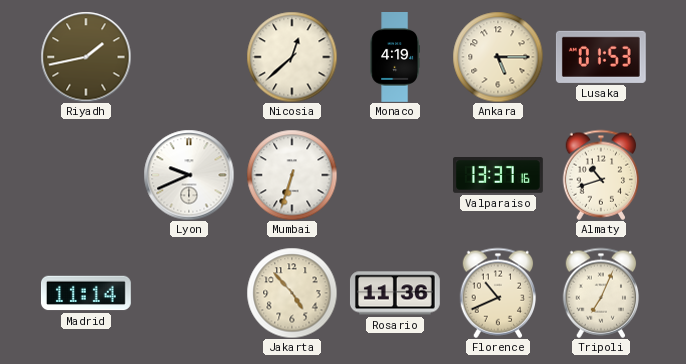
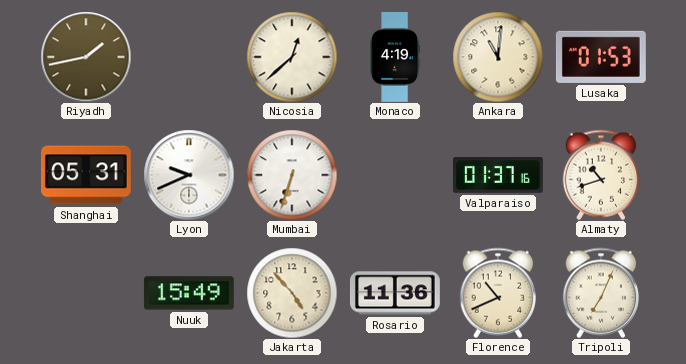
Ankara: 5:15 -> 11:01
Shanghai: none -> 05:31
Valparaiso: 13:37 -> 01:37
Madrid: 11:14 -> none
Nuuk: none -> 15:49
